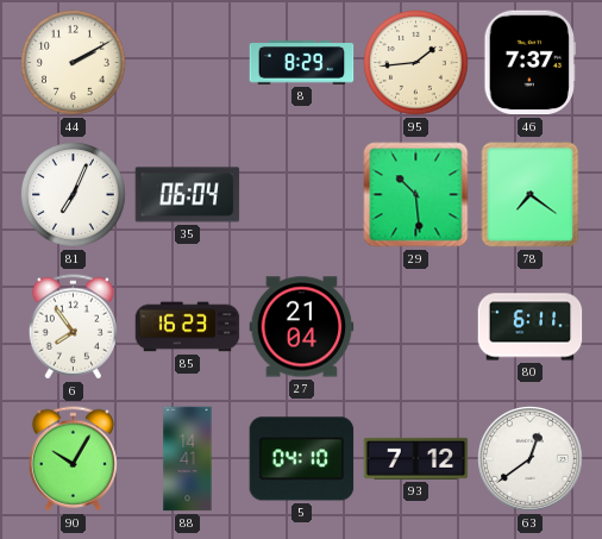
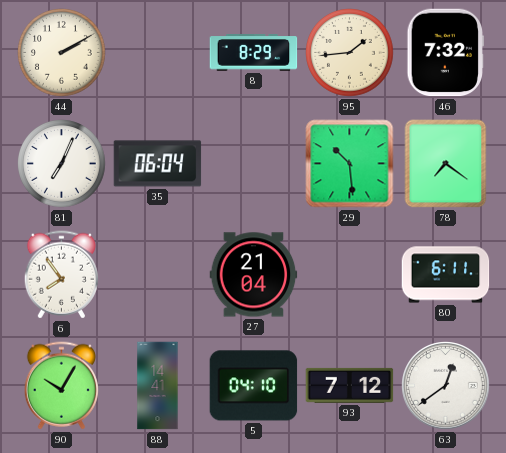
46: 7:37 -> 7:32
85: 16:23 -> none
